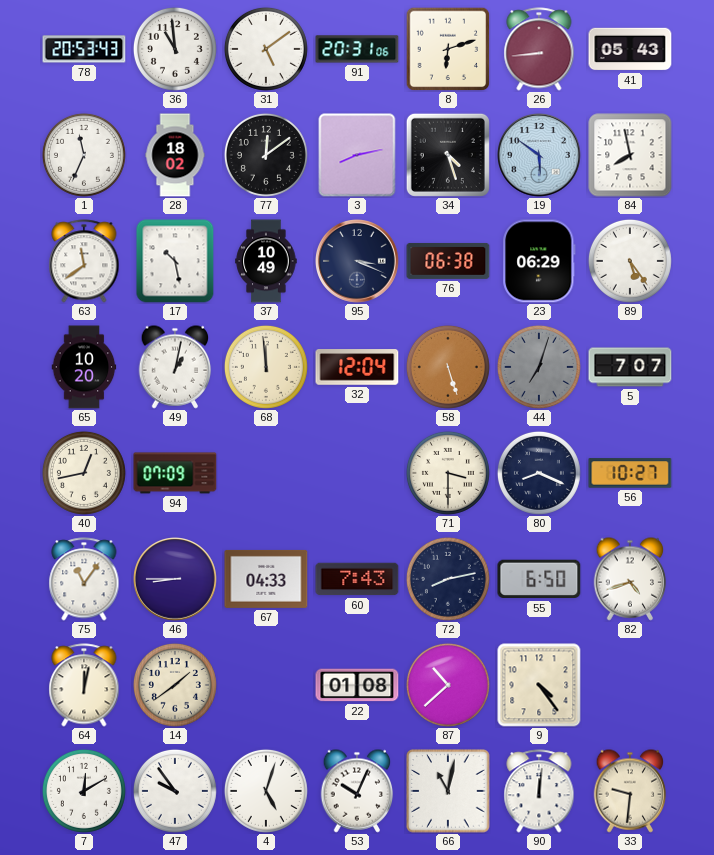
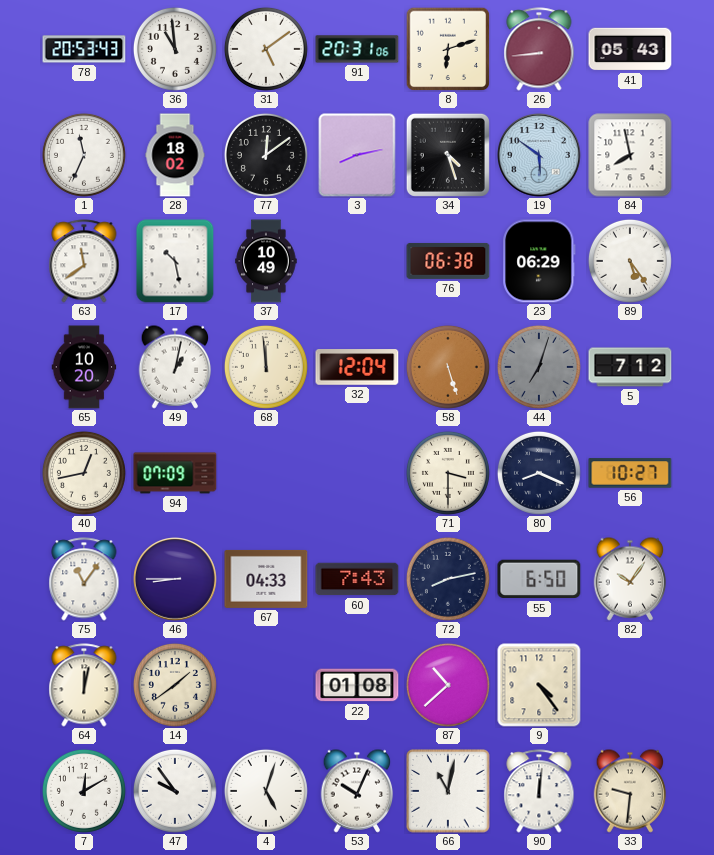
95: 3:19 -> none
5: 7:07 -> 7:12
82: 4:42 -> 10:06
